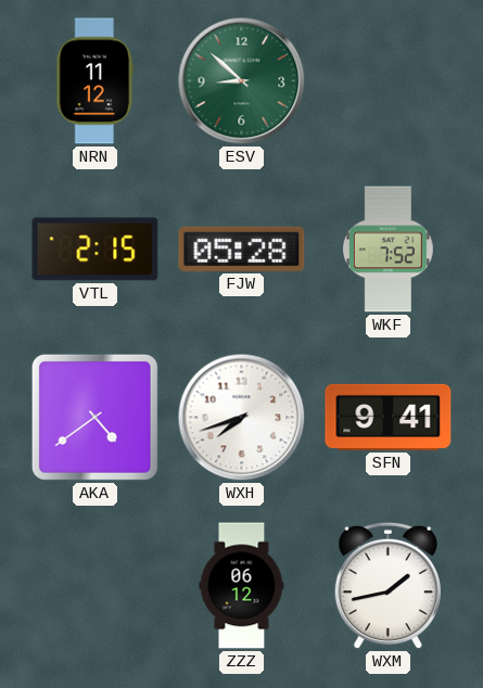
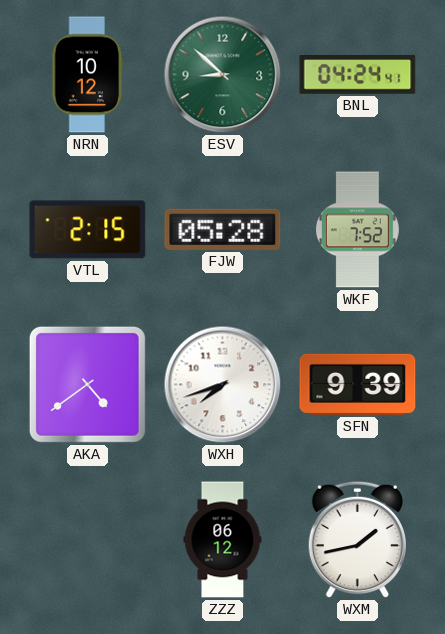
NRN: 11:12 -> 10:12
BNL: none -> 04:24
SFN: 9:41 -> 9:39
